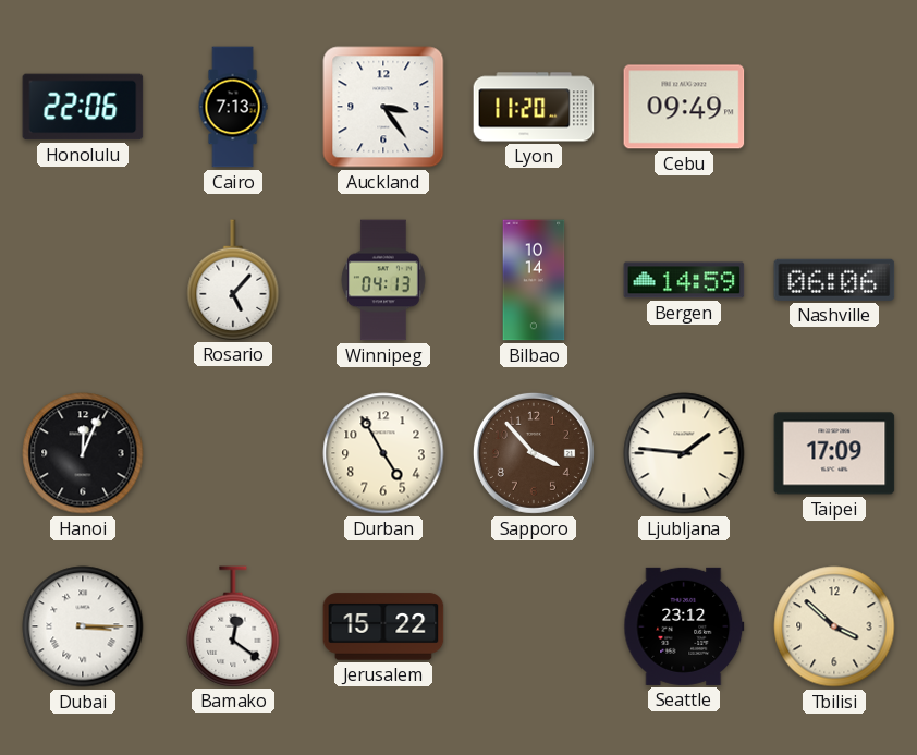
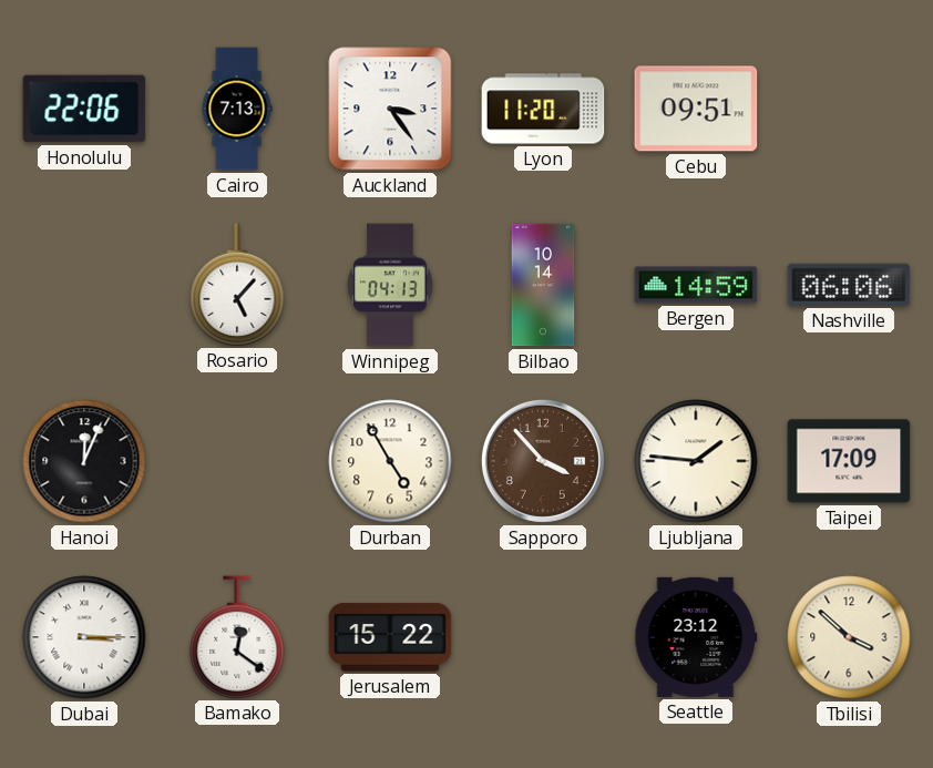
Cebu: 09:49 -> 09:51
